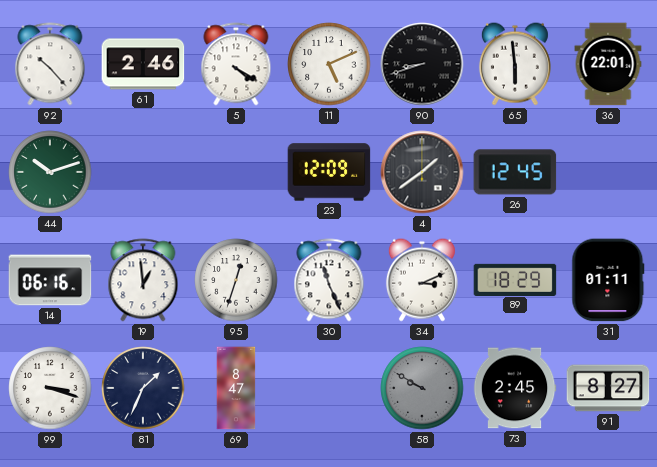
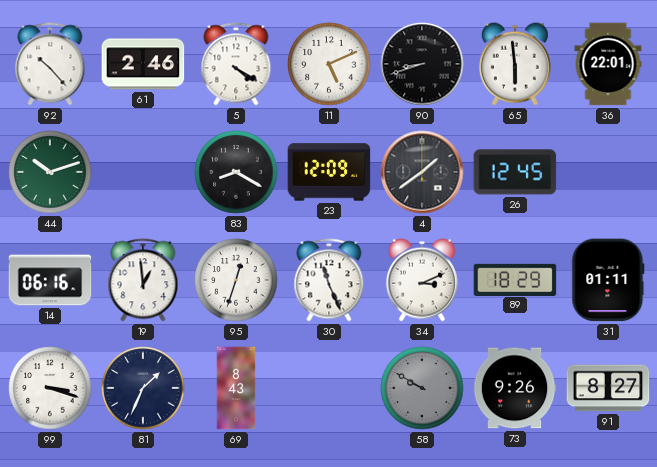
83: none -> 8:20
69: 8:47 -> 8:43
73: 2:45 -> 9:26
